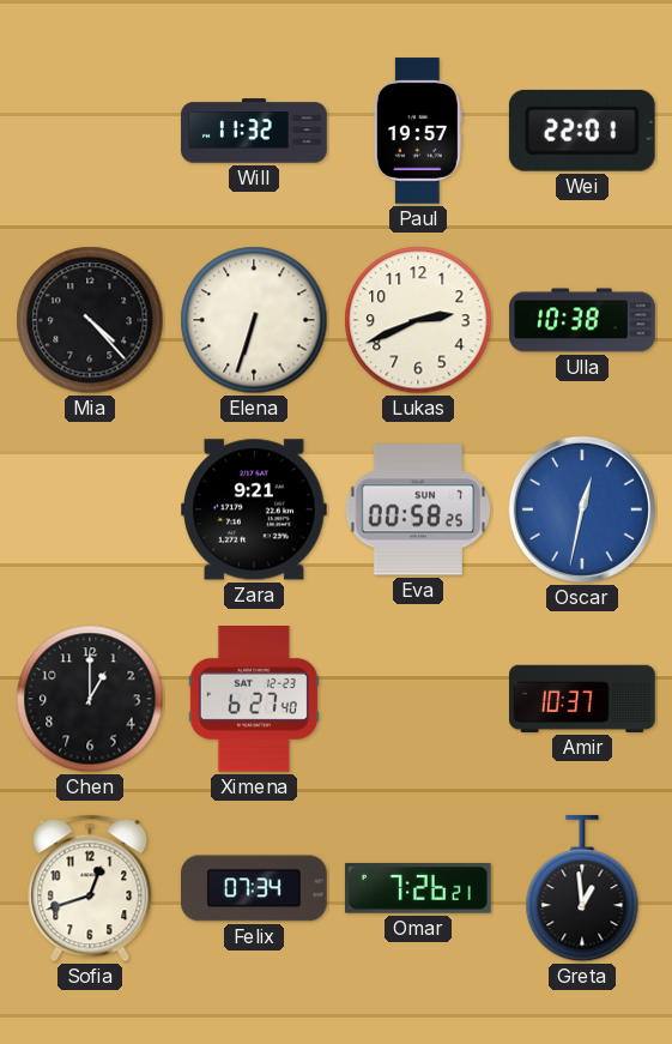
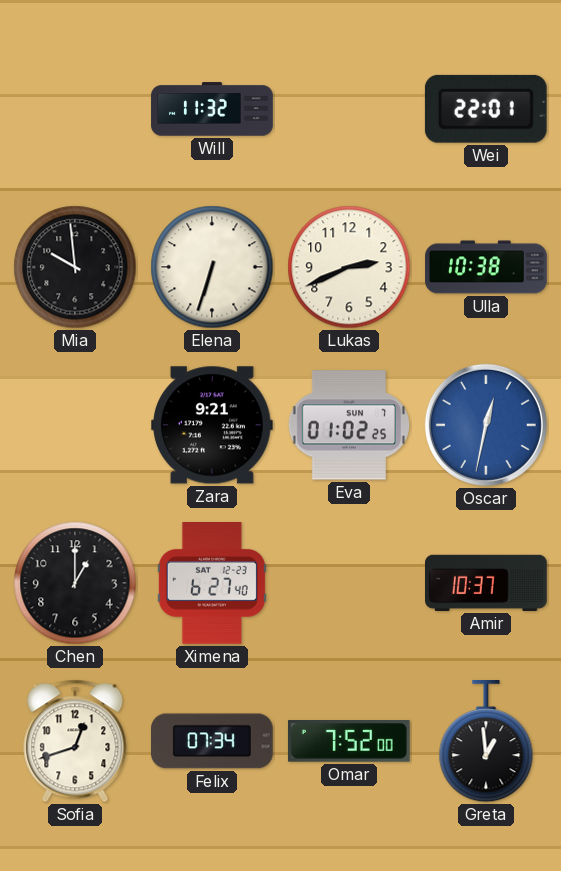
Paul: 19:57 -> none
Mia: 4:23 -> 9:59
Eva: 00:58 -> 01:02
Omar: 7:26 -> 7:52
